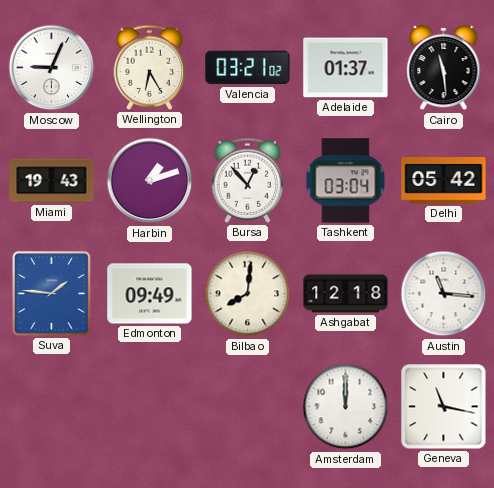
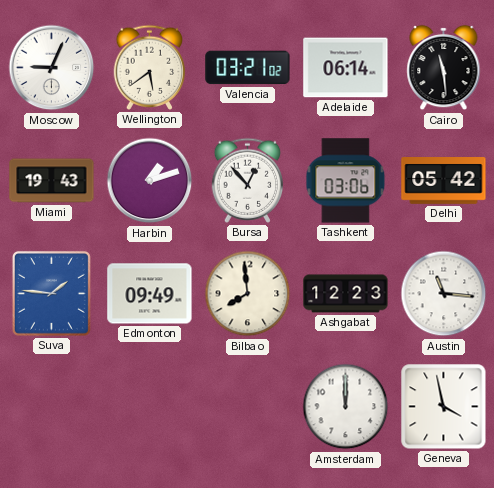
Wellington: 6:25 -> 5:39
Adelaide: 01:37 -> 06:14
Tashkent: 03:04 -> 03:06
Bilbao: 8:01 -> 7:59
Ashgabat: 12:18 -> 12:23
Geneva: 11:17 -> 3:58
